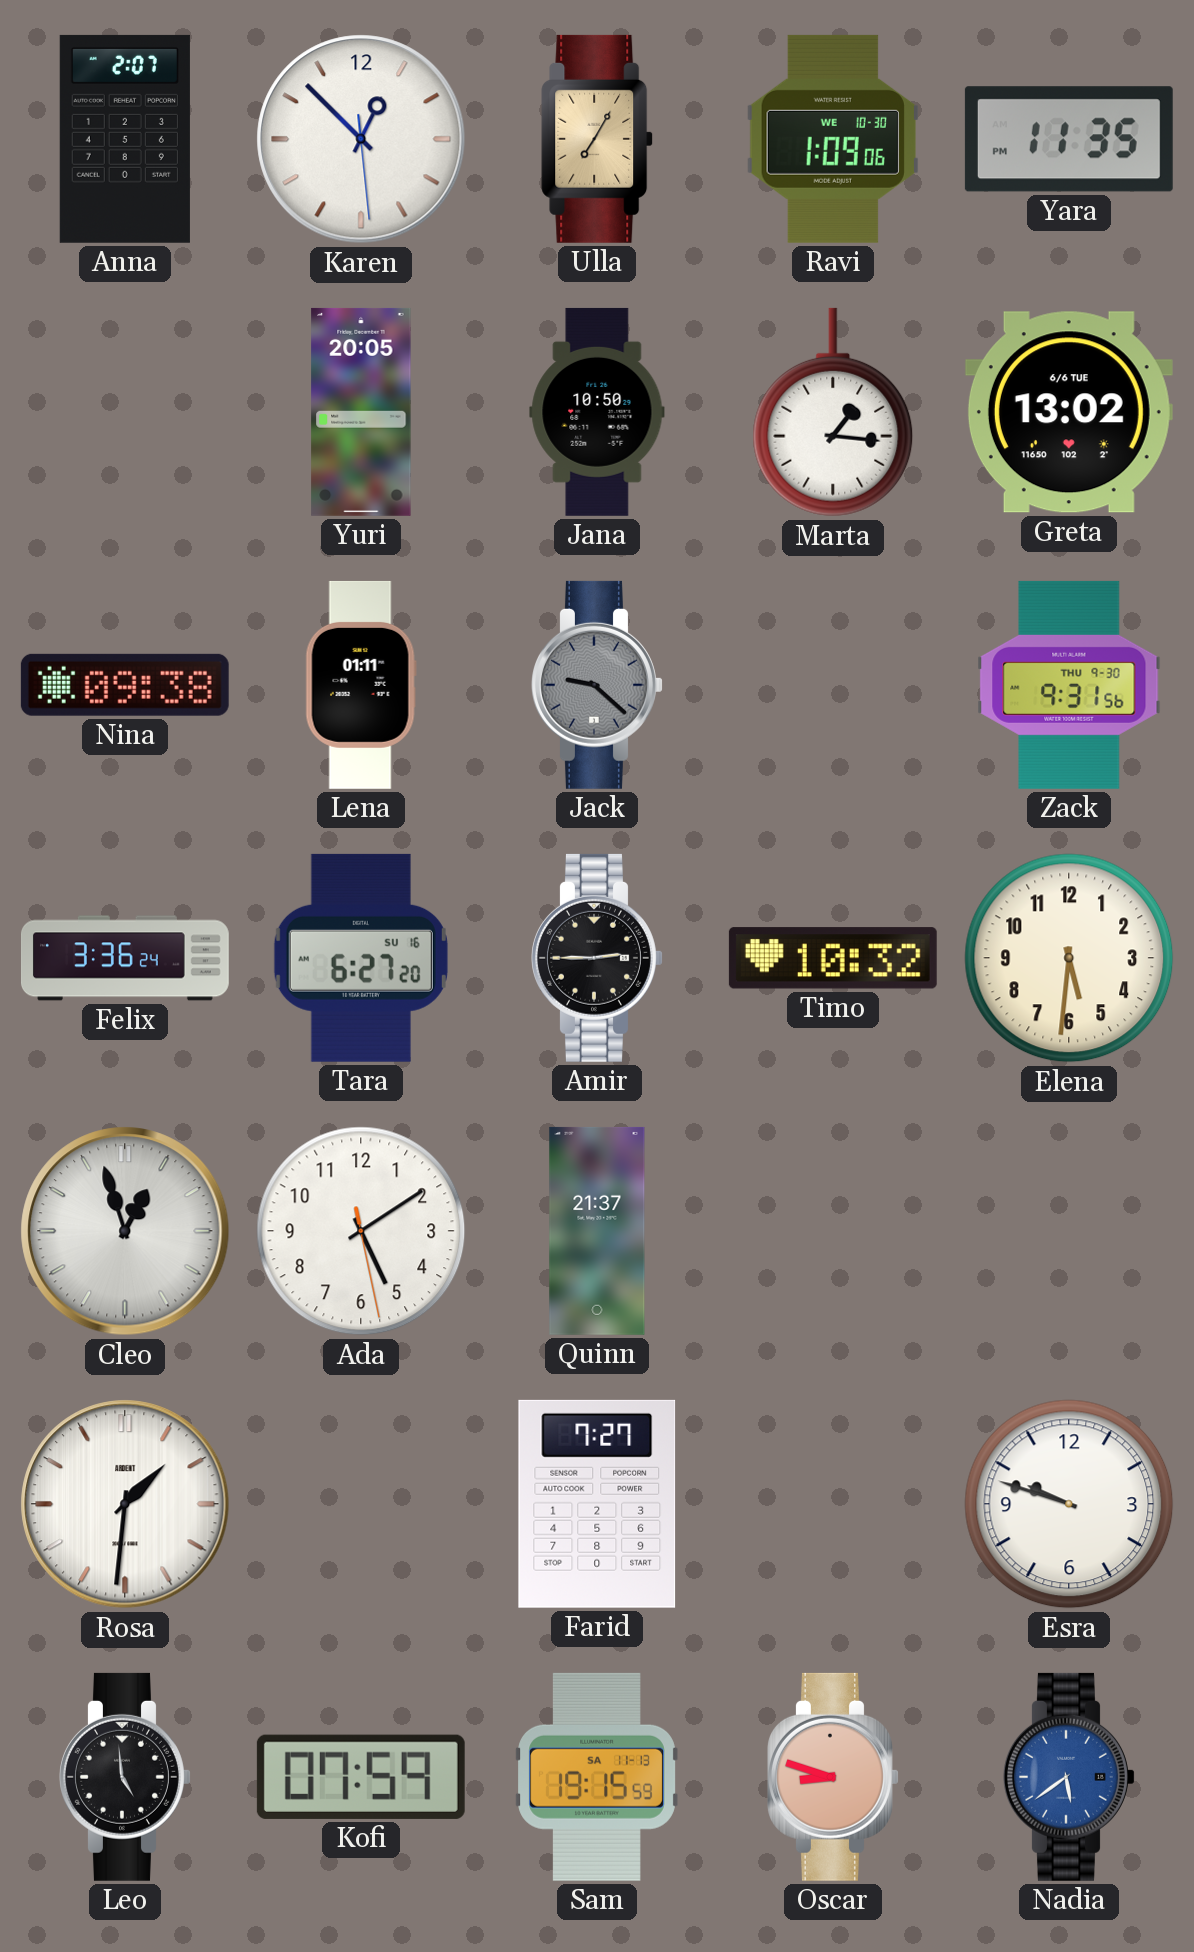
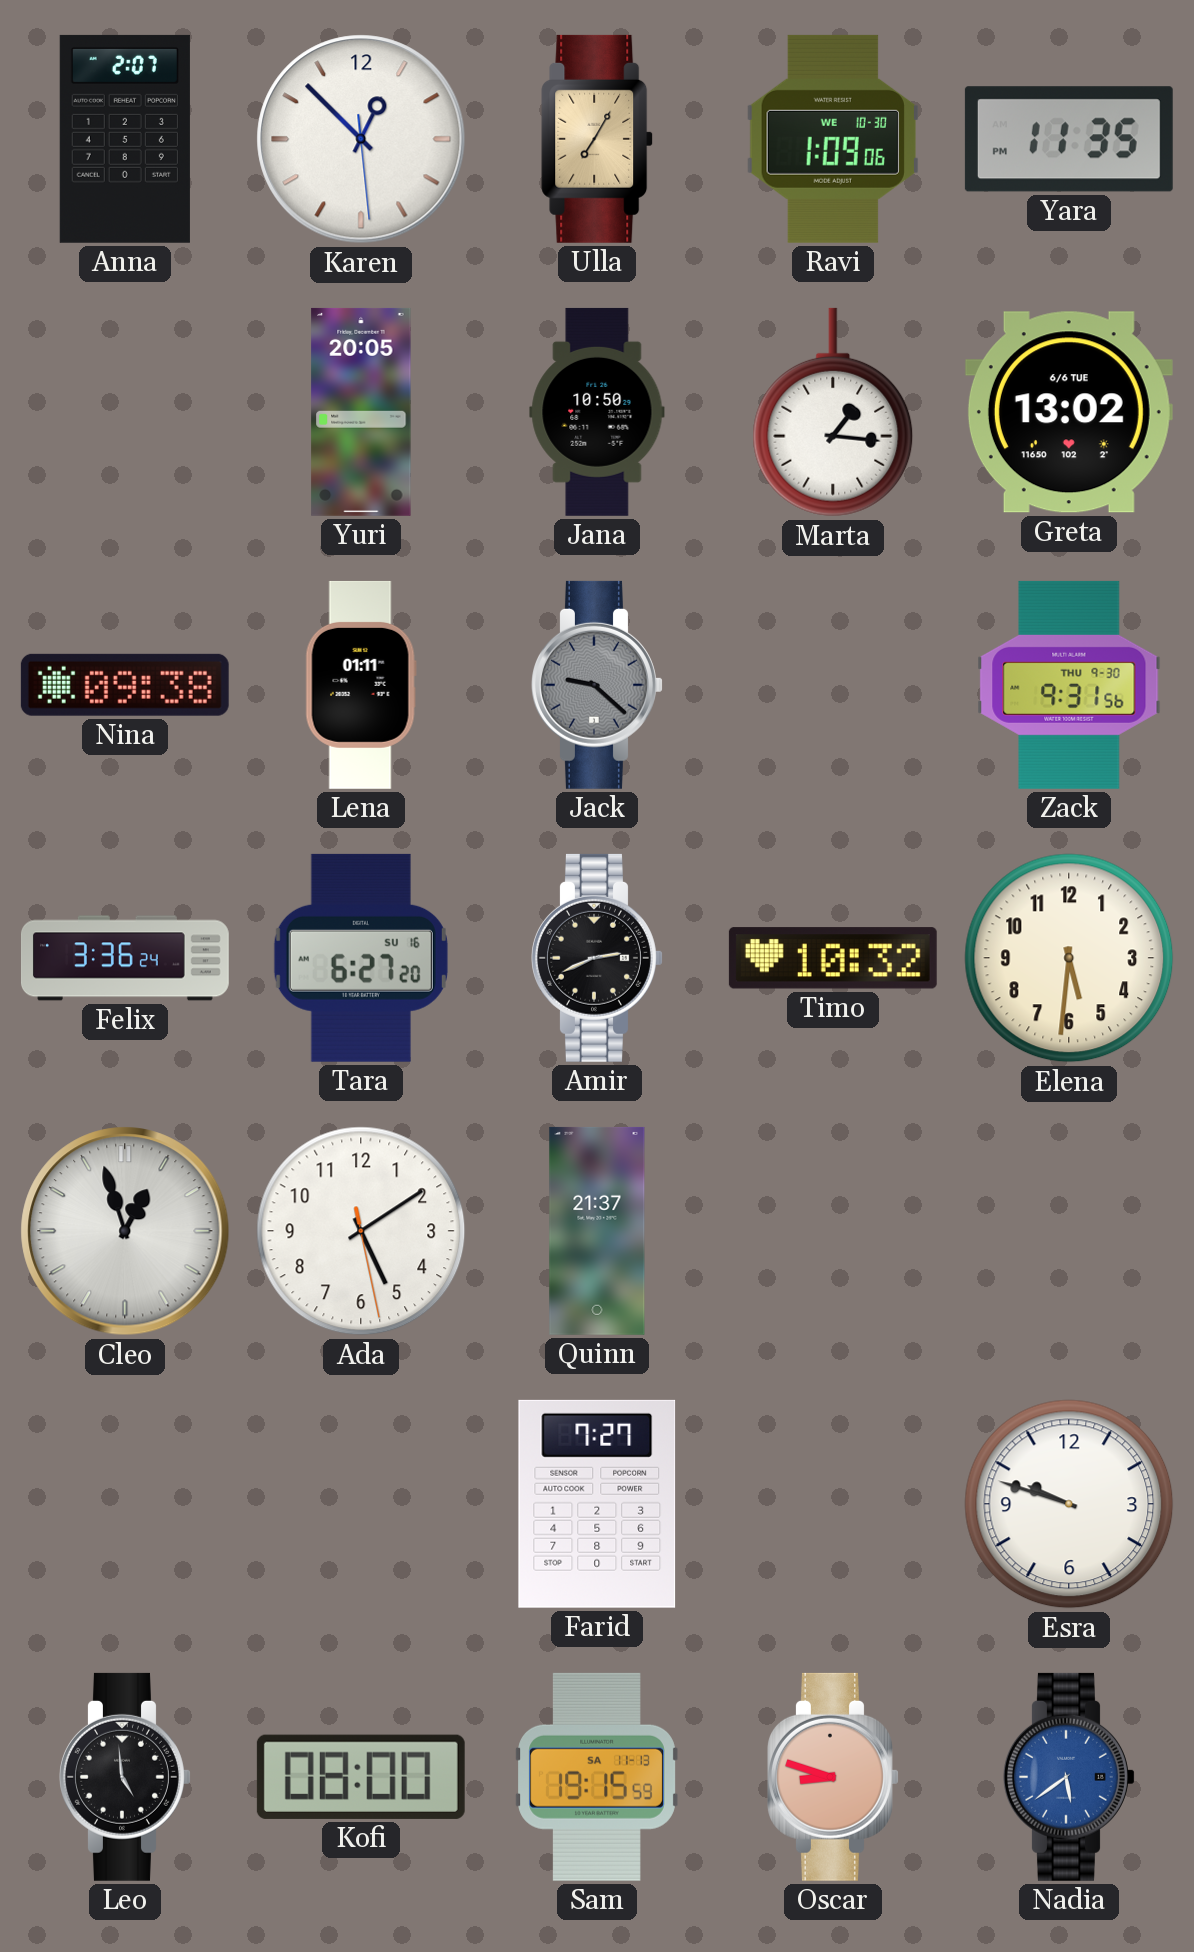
Amir: 2:45 -> 2:41
Rosa: 1:31 -> none
Kofi: 07:59 -> 08:00
